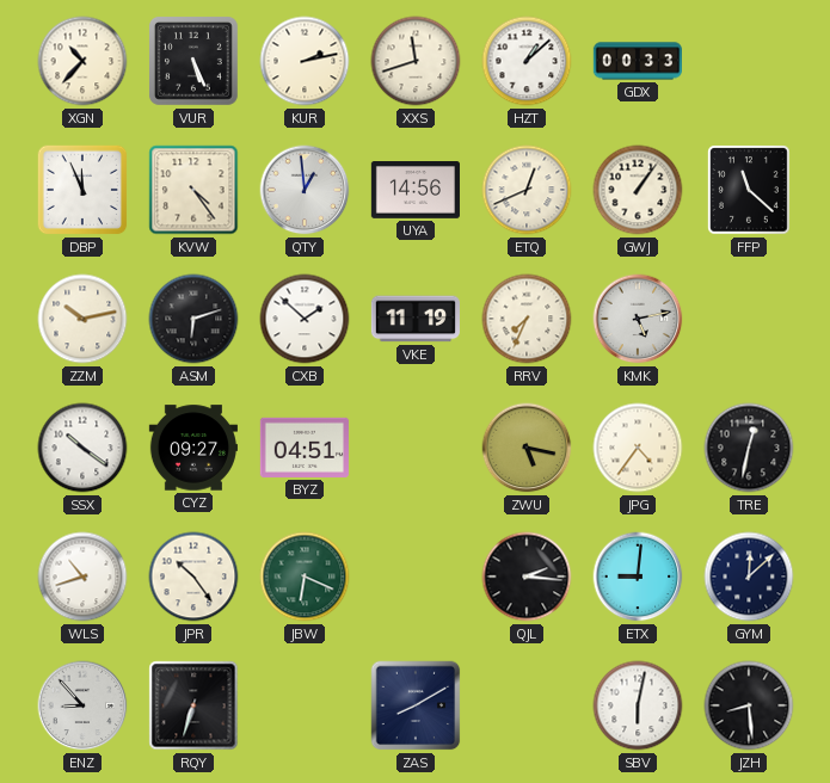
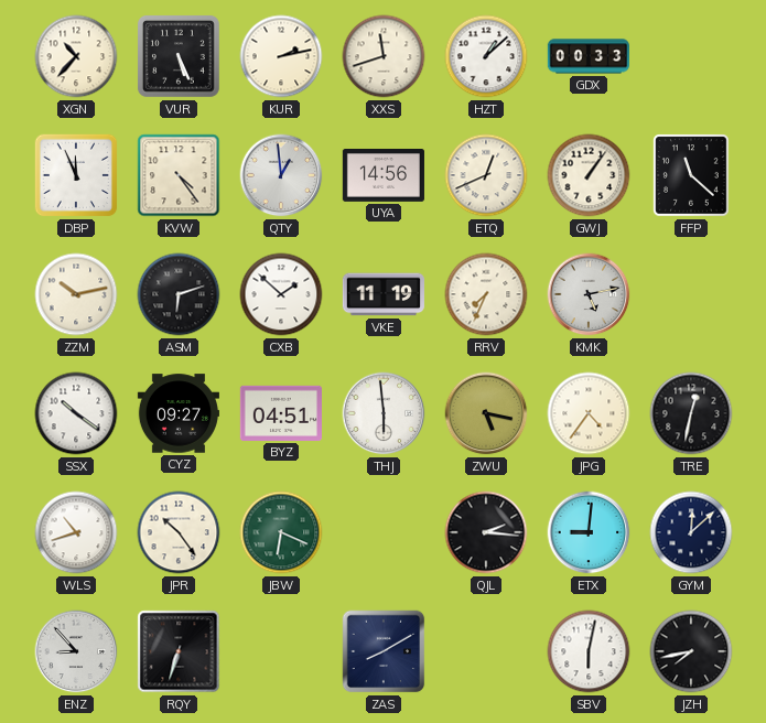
THJ: none -> 5:59
JZH: 8:29 -> 7:43
